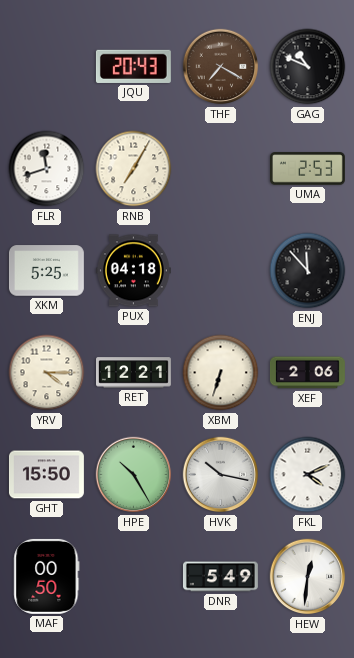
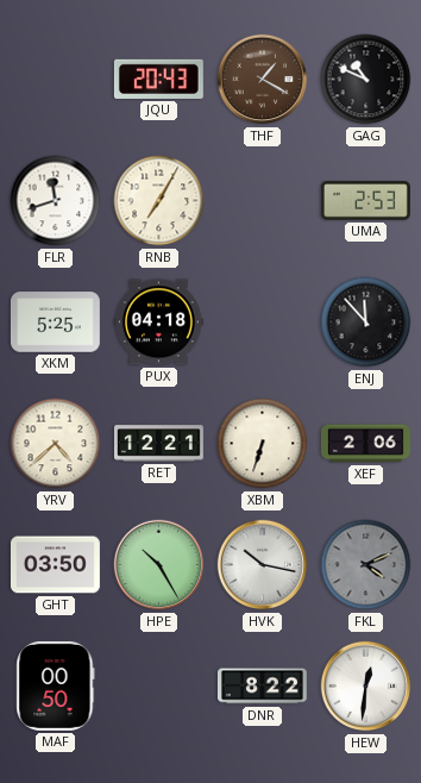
THF: 7:20 -> 1:20
YRV: 4:15 -> 4:38
GHT: 15:50 -> 03:50
FKL dial: white -> grey
DNR: 5:49 -> 8:22
